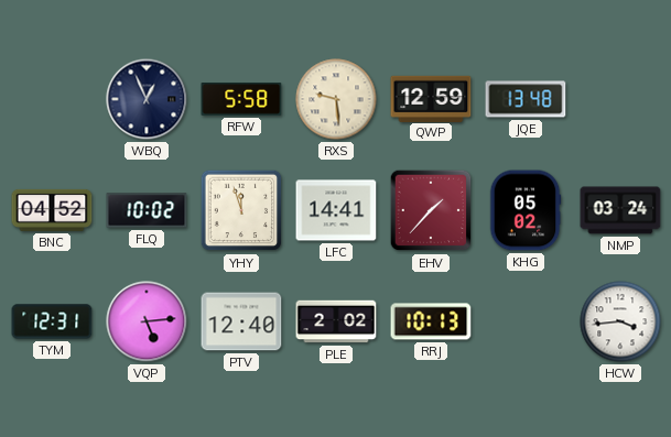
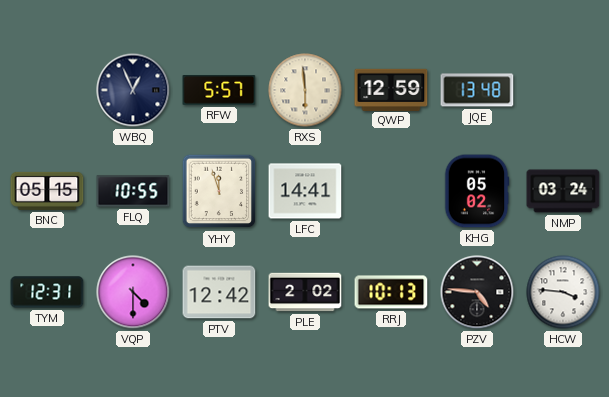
RFW: 5:58 -> 5:57
RXS: 9:29 -> 5:59
BNC: 04:52 -> 05:15
FLQ: 10:02 -> 10:55
EHV: 1:37 -> none
VQP: 5:14 -> 4:30
PTV: 12:40 -> 12:42
PZV: none -> 4:46
HCW: 3:44 -> 3:46
